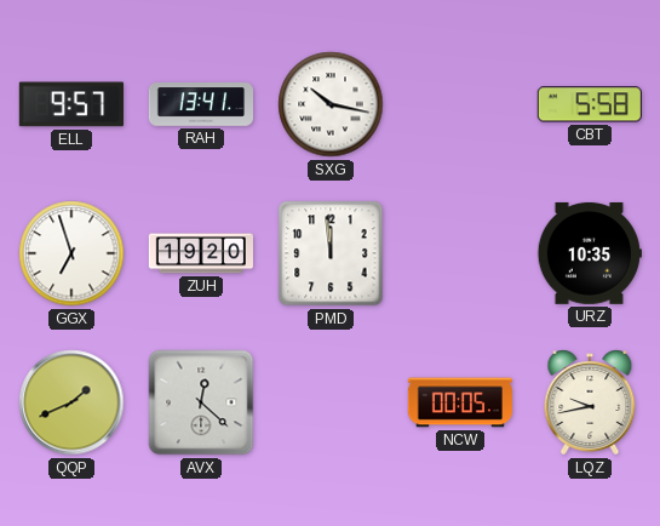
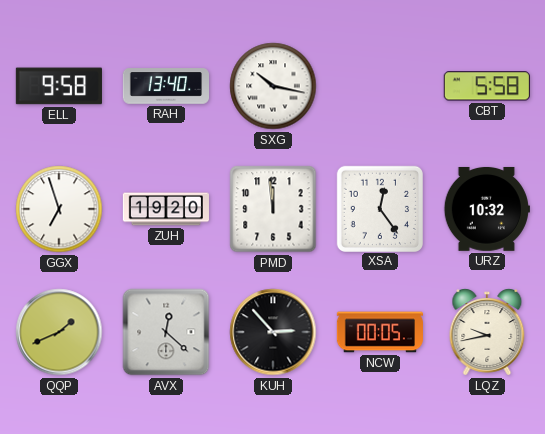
ELL: 9:57 -> 9:58
RAH: 13:41 -> 13:40
XSA: none -> 12:24
URZ: 10:35 -> 10:32
KUH: none -> 2:53
